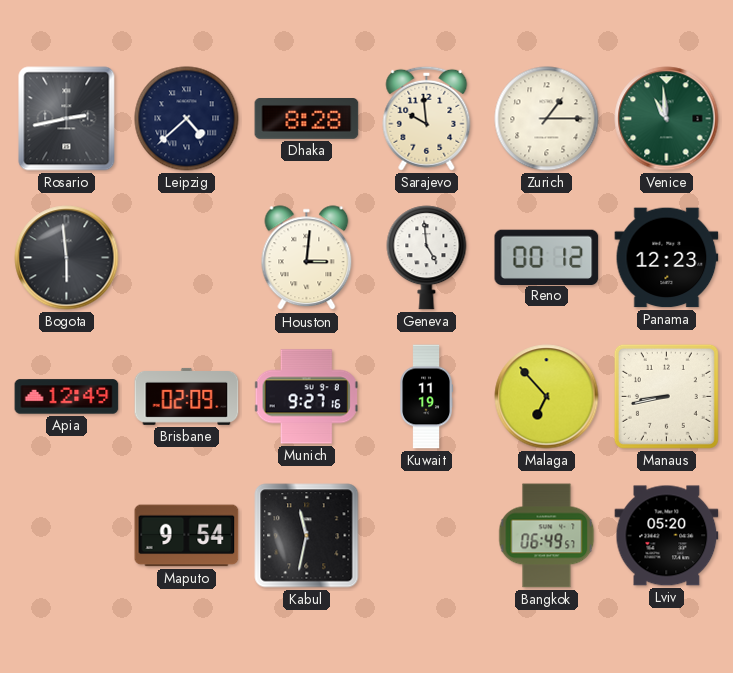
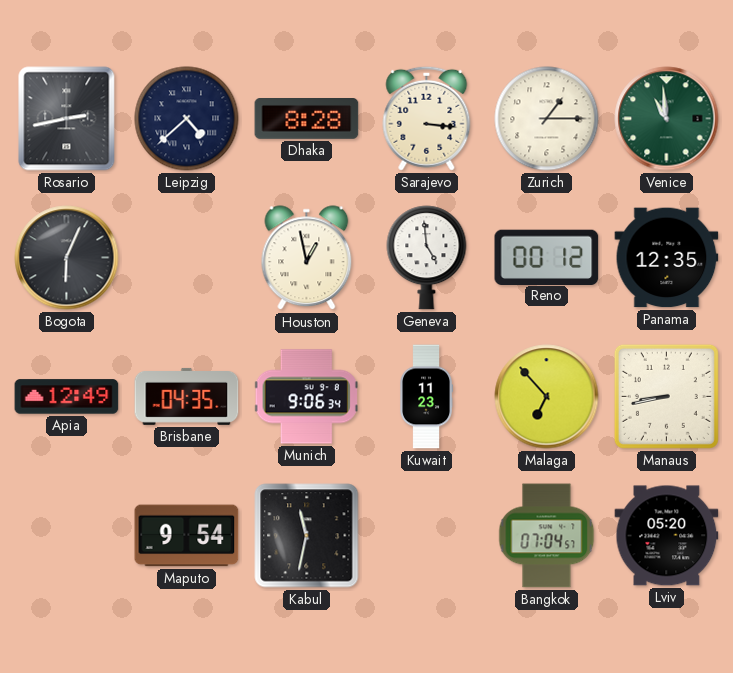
Sarajevo: 9:59 -> 3:16
Bogota: 5:59 -> 6:04
Houston: 3:01 -> 12:58
Panama: 12:23 -> 12:35
Brisbane: 02:09 -> 04:35
Munich: 9:27 -> 9:06
Kuwait: 11:19 -> 11:23
Bangkok: 06:49 -> 07:04
